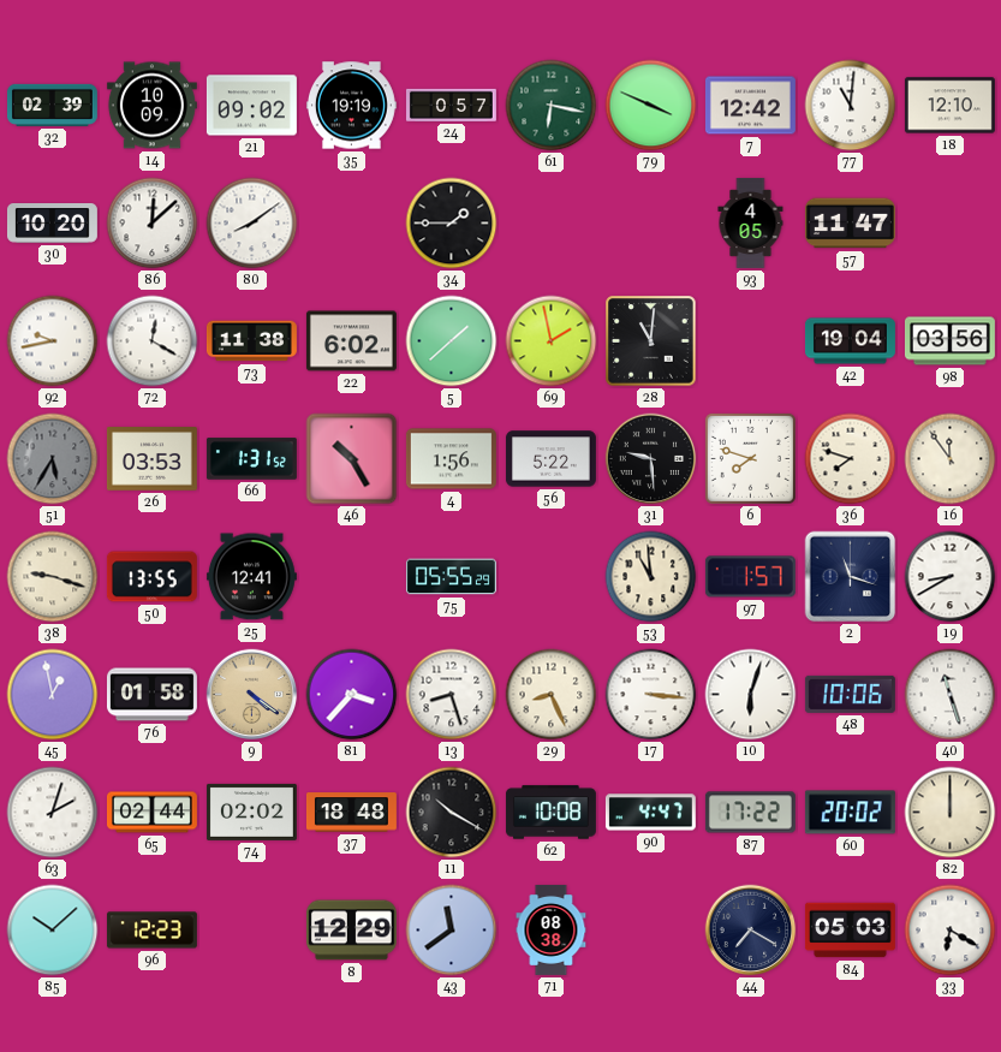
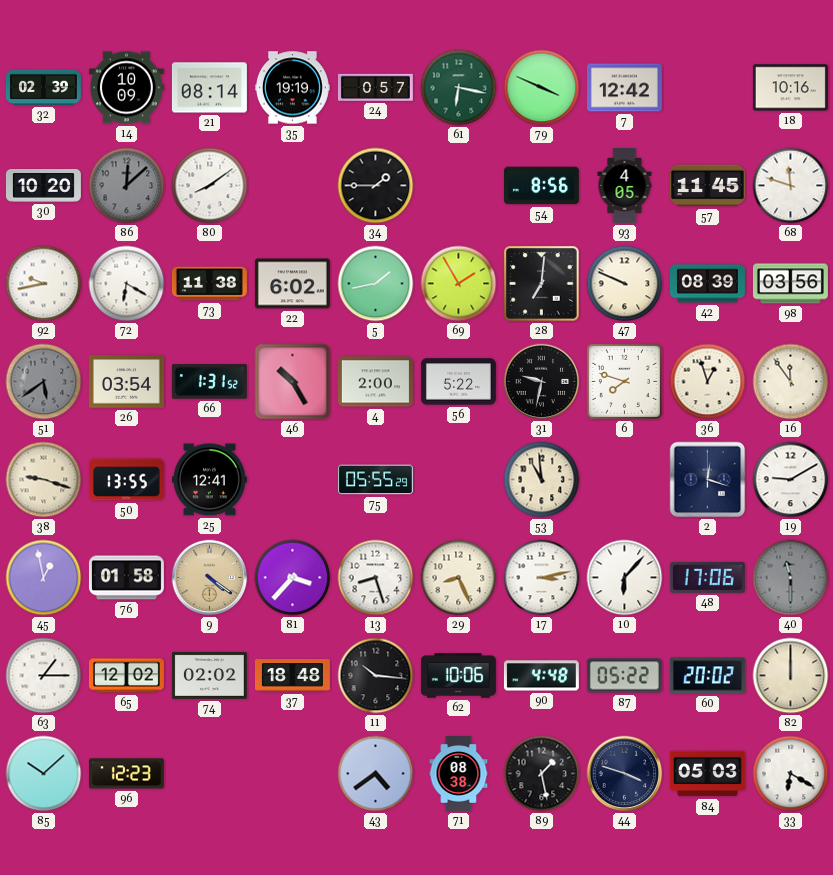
21: 09:02 -> 08:14
77: 11:01 -> none
18: 12:10 -> 10:16
86 dial: white -> grey
54: none -> 8:56
57: 11:47 -> 11:45
68: none -> 11:48
72: 12:20 -> 6:20
5: 1:38 -> 1:43
69: 1:58 -> 1:55
28: 11:01 -> 7:01
47: none -> 9:49
42: 19:04 -> 08:39
51: 5:35 -> 5:39
26: 03:53 -> 03:54
4: 1:56 -> 2:00
31: 9:29 -> 9:32
36: 7:48 -> 12:57
97: 1:57 -> none
2: 11:18 -> 12:18
19: 8:40 -> 9:10
17: 3:16 -> 3:13
10: 6:03 -> 6:07
48: 10:06 -> 17:06
40: 11:27 -> 11:30
40 dial: white -> grey
63: 2:03 -> 1:15
65: 02:44 -> 12:02
11: 10:20 -> 10:16
62: 10:08 -> 10:06
90: 4:47 -> 4:48
87: 17:22 -> 05:22
8: 12:29 -> none
43: 11:39 -> 4:39
89: none -> 1:28
44: 7:20 -> 3:48
